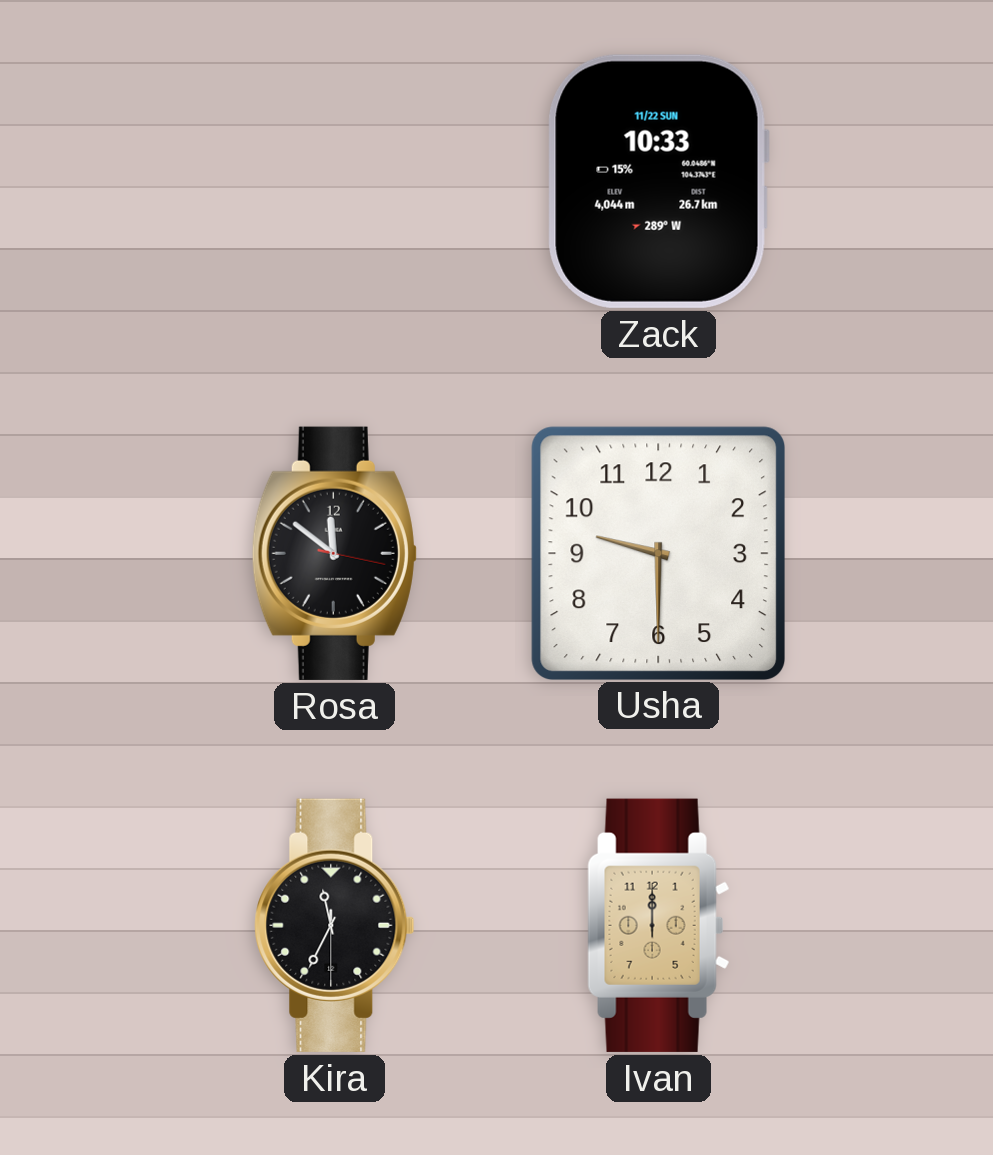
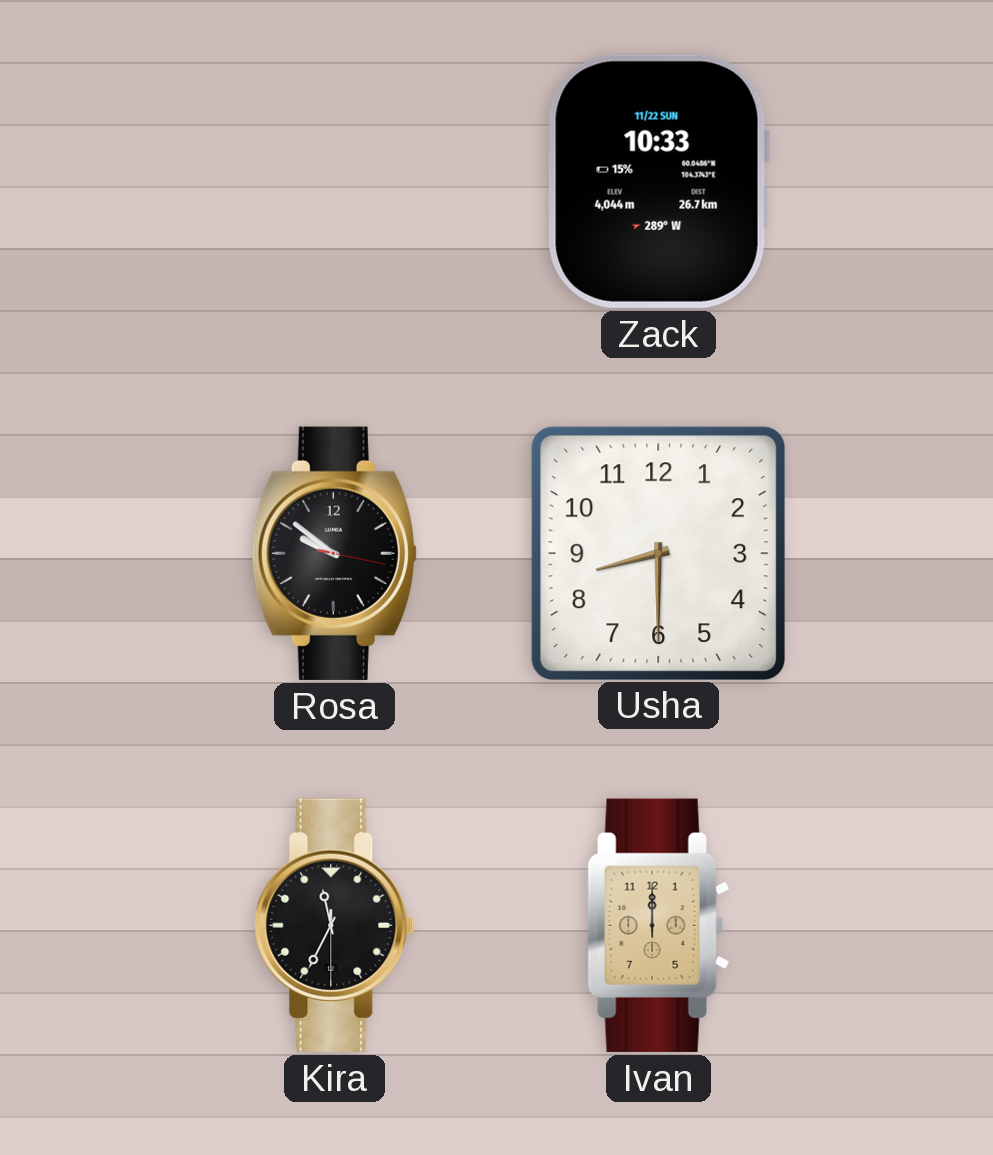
Rosa: 11:51 -> 9:51
Usha: 9:30 -> 8:30
